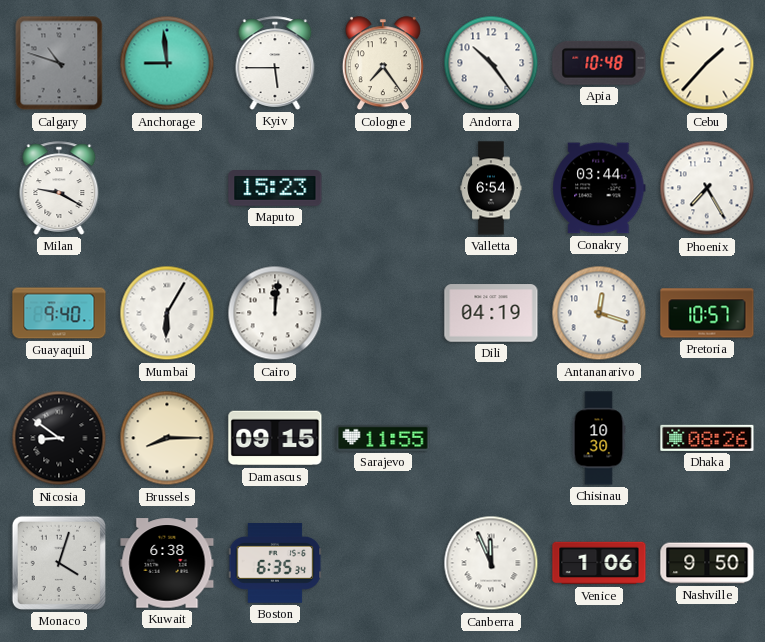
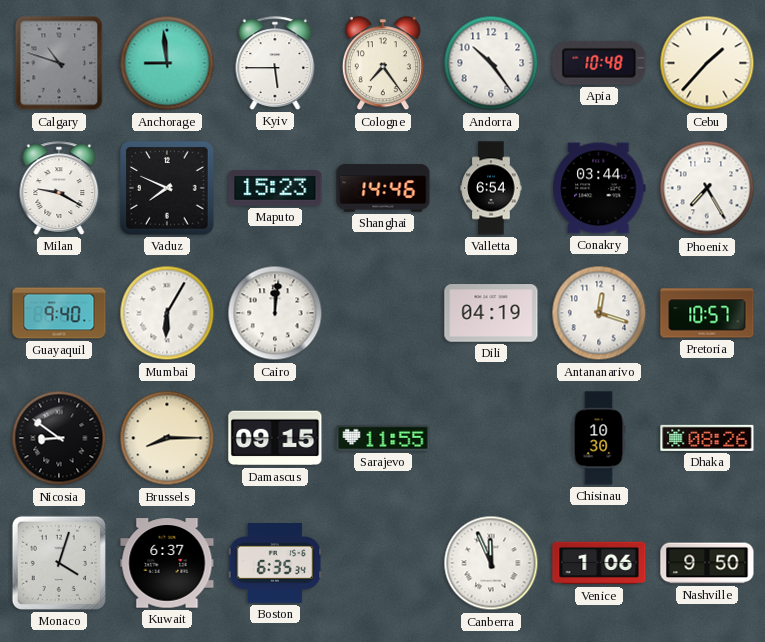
Vaduz: none -> 7:49
Shanghai: none -> 14:46
Kuwait: 6:38 -> 6:37
